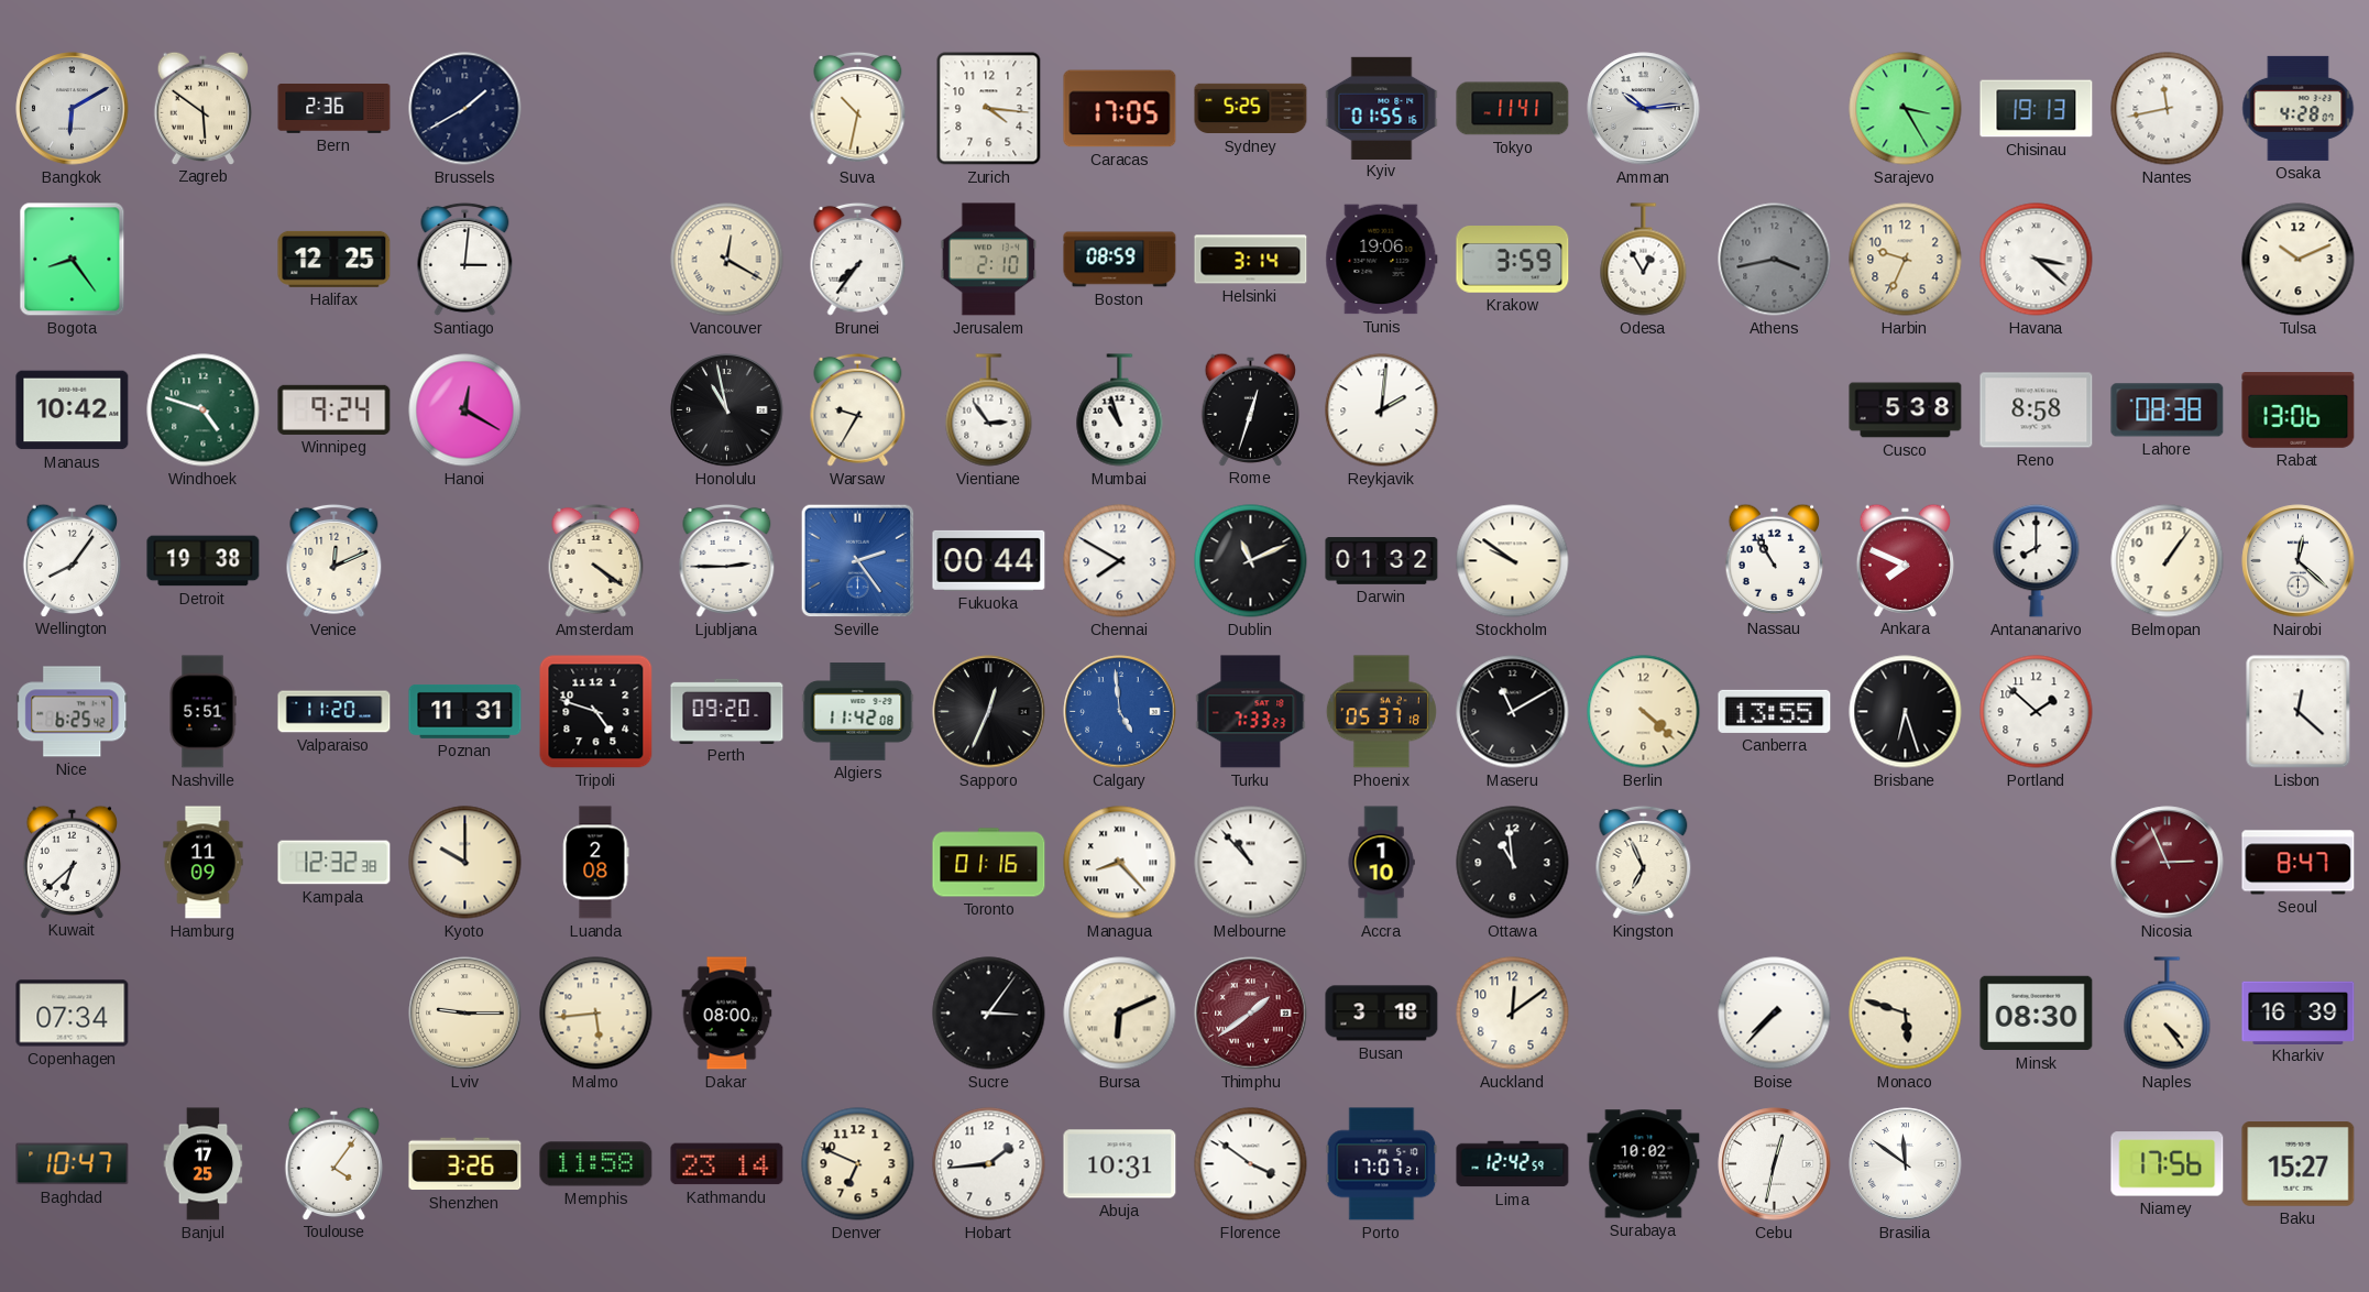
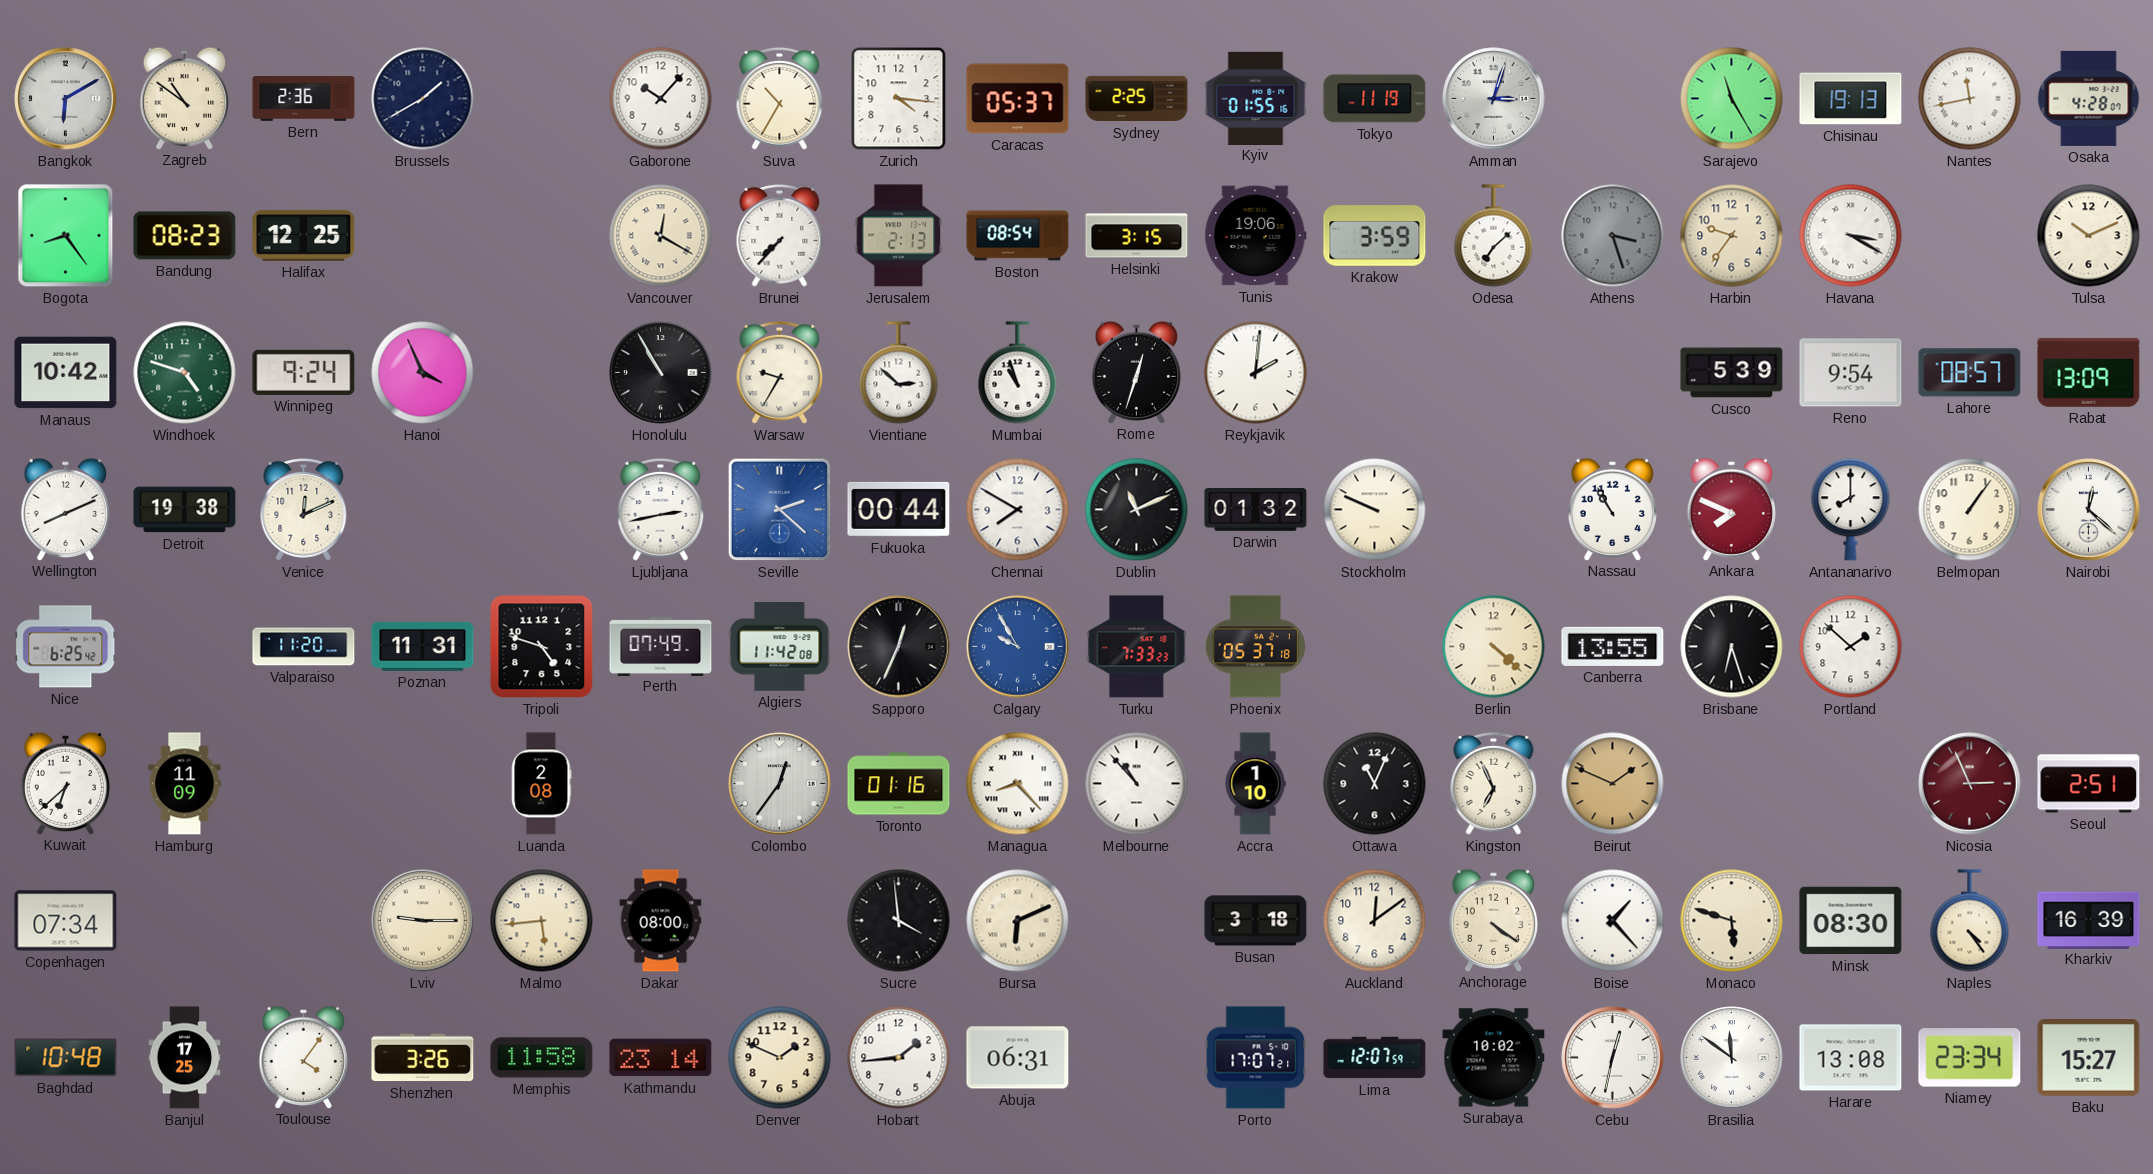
Zagreb: 5:51 -> 10:51
Gaborone: none -> 10:07
Suva: 10:32 -> 10:35
Caracas: 17:05 -> 05:37
Sydney: 5:25 -> 2:25
Tokyo: 11:41 -> 11:19
Amman: 10:14 -> 3:03
Sarajevo: 3:25 -> 11:25
Bandung: none -> 08:23
Santiago: 3:01 -> none
Brunei: 7:36 -> 7:37
Jerusalem: 2:10 -> 2:13
Boston: 08:59 -> 08:54
Helsinki: 3:14 -> 3:15
Odesa: 12:55 -> 7:08
Athens: 3:43 -> 3:27
Harbin: 9:34 -> 9:36
Havana: 3:22 -> 3:20
Hanoi: 12:20 -> 3:56
Honolulu: 10:58 -> 10:55
Vientiane: 2:54 -> 2:52
Cusco: 5:38 -> 5:39
Reno: 8:58 -> 9:54
Lahore: 08:38 -> 08:57
Rabat: 13:06 -> 13:09
Wellington: 8:06 -> 8:11
Amsterdam: 4:21 -> none
Ljubljana: 2:45 -> 2:43
Seville: 2:24 -> 2:22
Stockholm: 9:51 -> 9:49
Nashville: 5:51 -> none
Perth: 09:20 -> 07:49
Calgary: 4:59 -> 9:55
Maseru: 11:10 -> none
Lisbon: 12:22 -> none
Kampala: 12:32 -> none
Kyoto: 10:00 -> none
Colombo: none -> 12:36
Ottawa: 10:59 -> 11:04
Beirut: none -> 1:49
Seoul: 8:47 -> 2:51
Sucre: 3:06 -> 3:59
Thimphu: 1:39 -> none
Anchorage: none -> 4:21
Boise: 7:37 -> 1:23
Baghdad: 10:47 -> 10:48
Denver: 6:49 -> 1:49
Abuja: 10:31 -> 06:31
Florence: 3:51 -> none
Lima: 12:42 -> 12:07
Harare: none -> 13:08
Niamey: 17:56 -> 23:34
